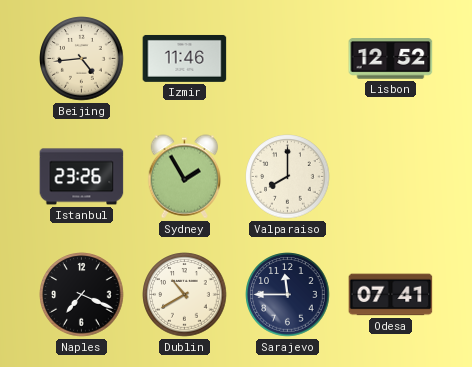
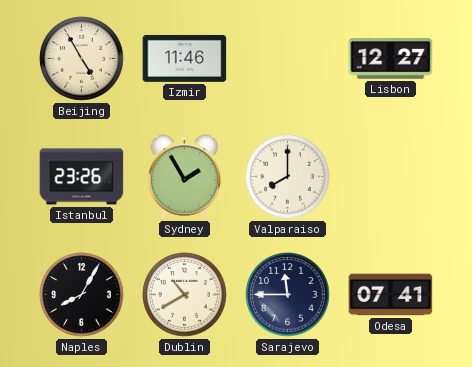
Beijing: 4:44 -> 4:55
Lisbon: 12:52 -> 12:27
Naples: 7:19 -> 8:05
